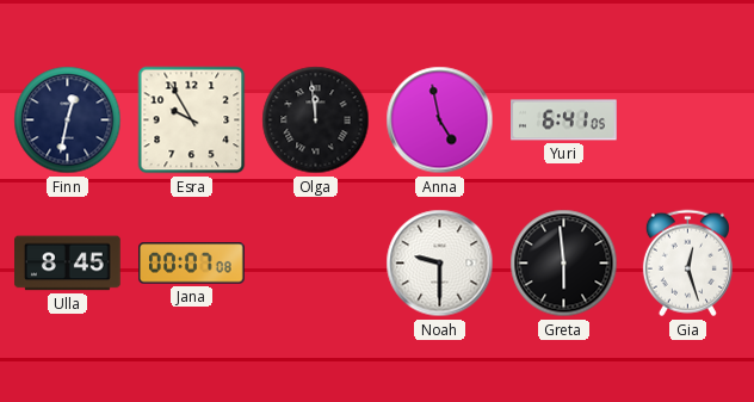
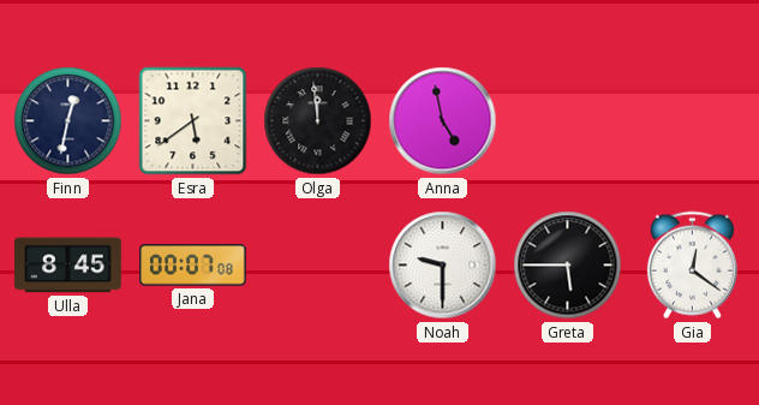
Esra: 9:55 -> 5:39
Yuri: 6:41 -> none
Greta: 5:59 -> 5:45
Gia: 12:27 -> 12:21
